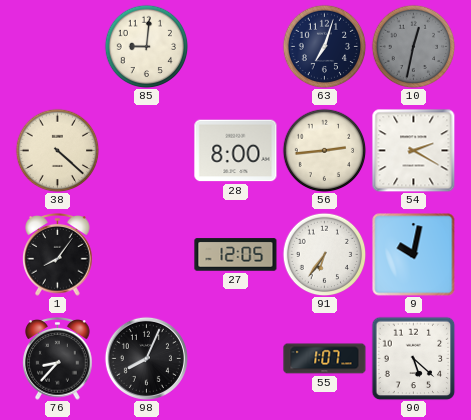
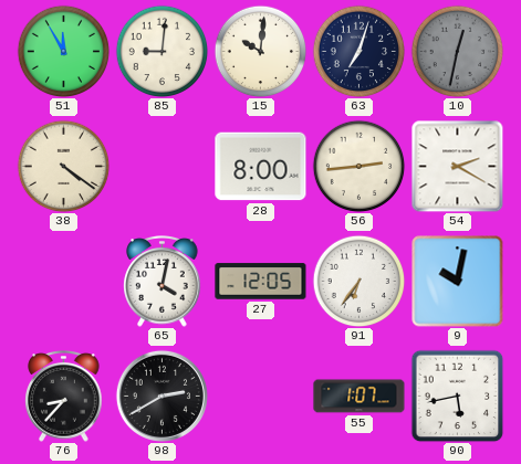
51: none -> 11:55
15: none -> 10:01
38: 4:22 -> 4:21
1: 8:06 -> none
65: none -> 4:02
98: 8:04 -> 2:40
90: 5:22 -> 5:43
